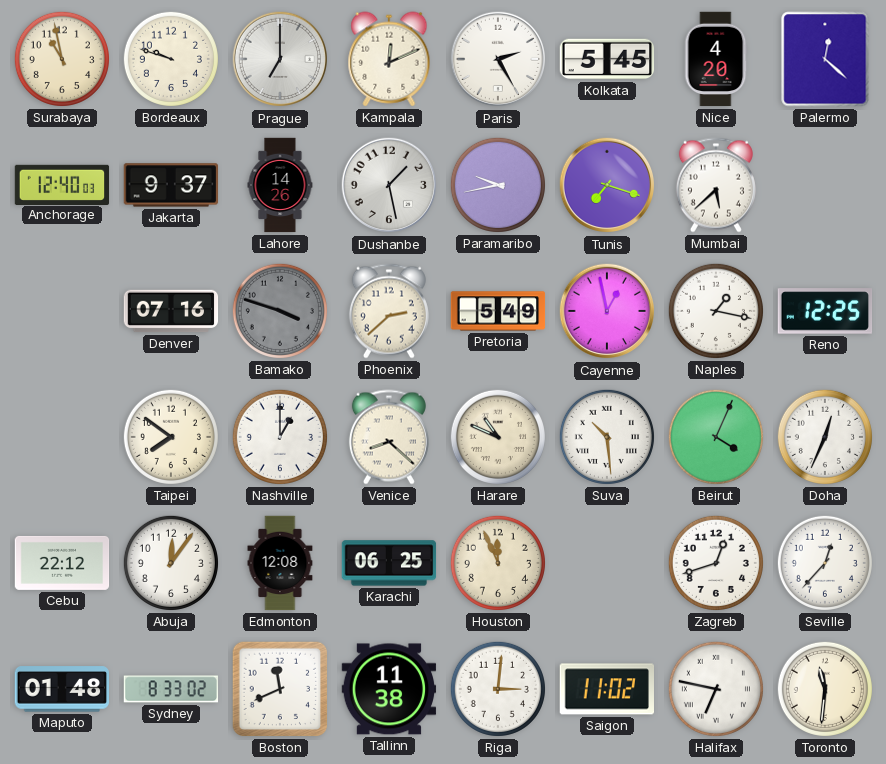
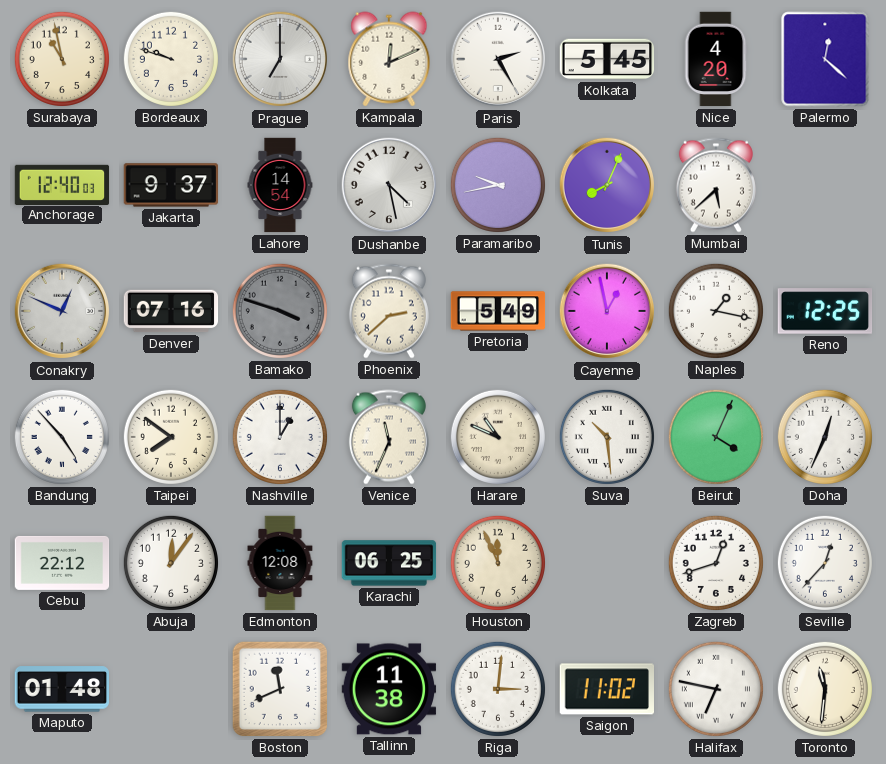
Lahore: 14:26 -> 14:54
Dushanbe: 1:28 -> 4:28
Tunis: 7:18 -> 8:04
Conakry: none -> 12:49
Bandung: none -> 4:53
Venice: 8:22 -> 11:34
Sydney: 8:33 -> none
